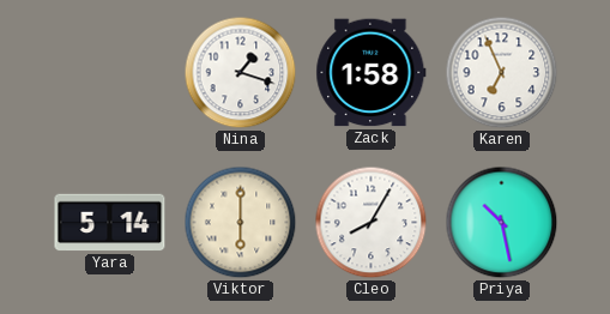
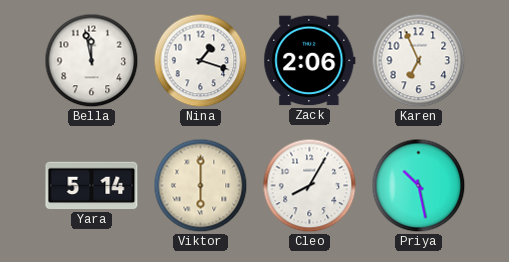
Bella: none -> 11:58
Zack: 1:58 -> 2:06
